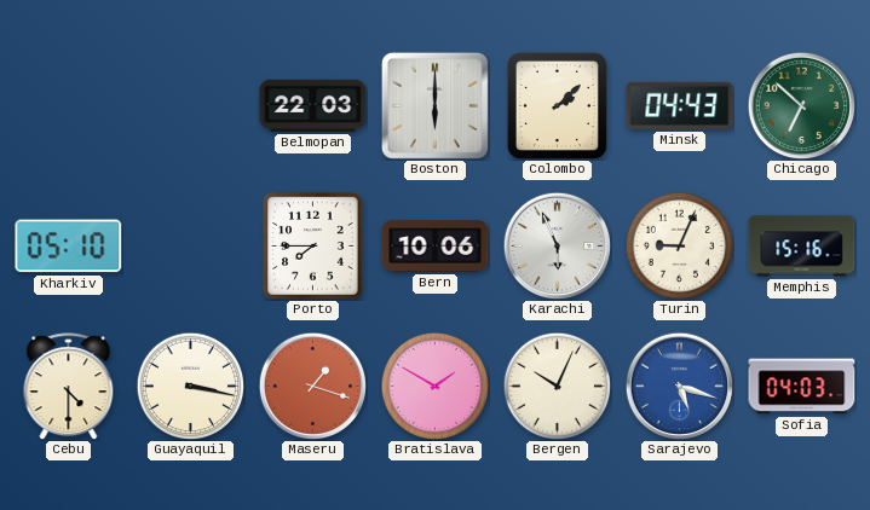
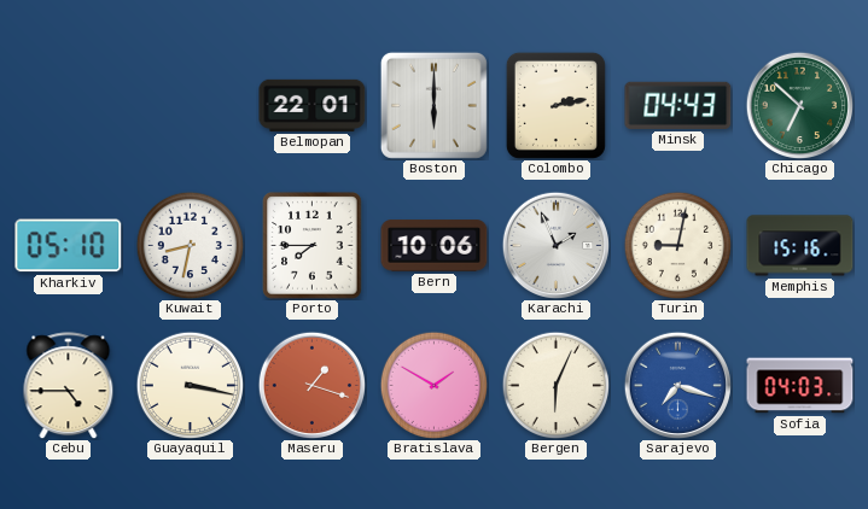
Belmopan: 22:03 -> 22:01
Colombo: 2:08 -> 2:13
Kuwait: none -> 8:32
Karachi: 5:56 -> 1:56
Turin: 9:04 -> 9:02
Cebu: 4:30 -> 4:45
Bergen: 10:04 -> 6:04
Sarajevo: 5:18 -> 7:18
